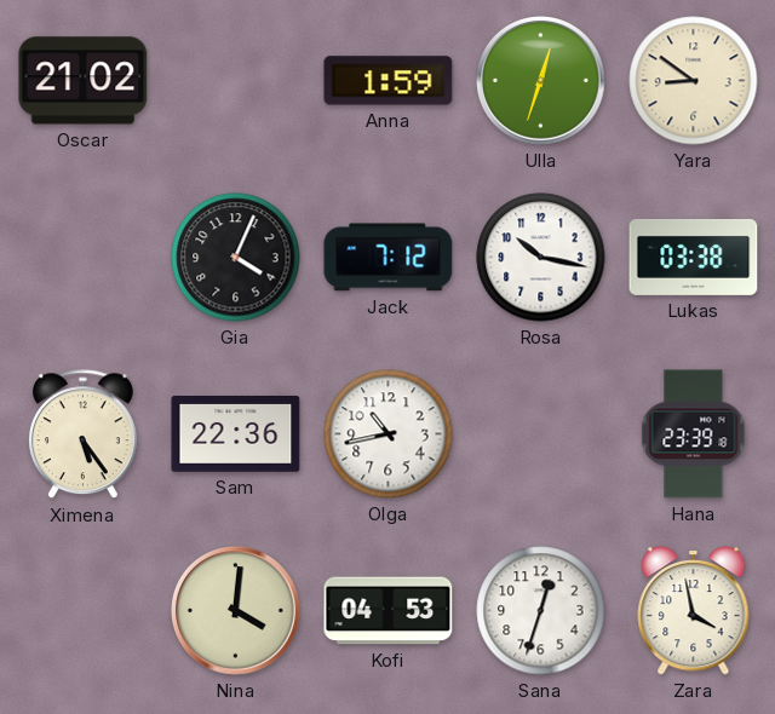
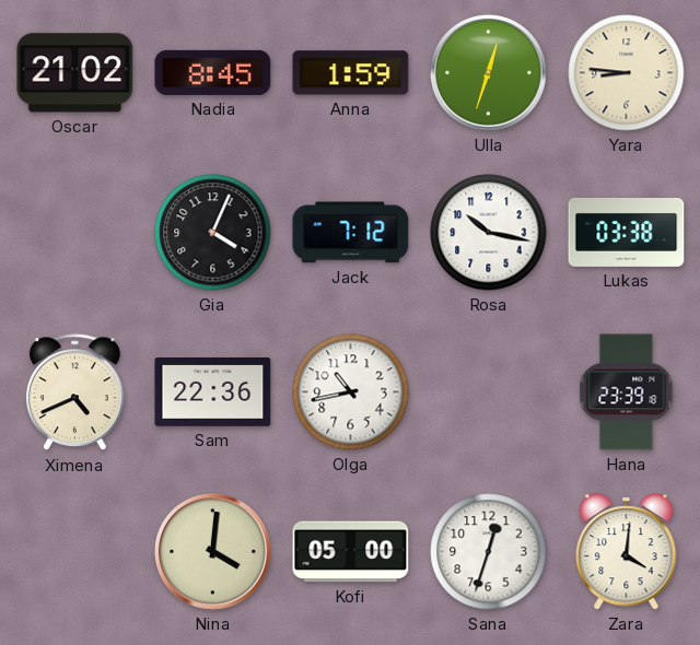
Nadia: none -> 8:45
Yara: 8:51 -> 8:46
Ximena: 5:24 -> 4:41
Kofi: 04:53 -> 05:00
Zara: 3:58 -> 4:01
